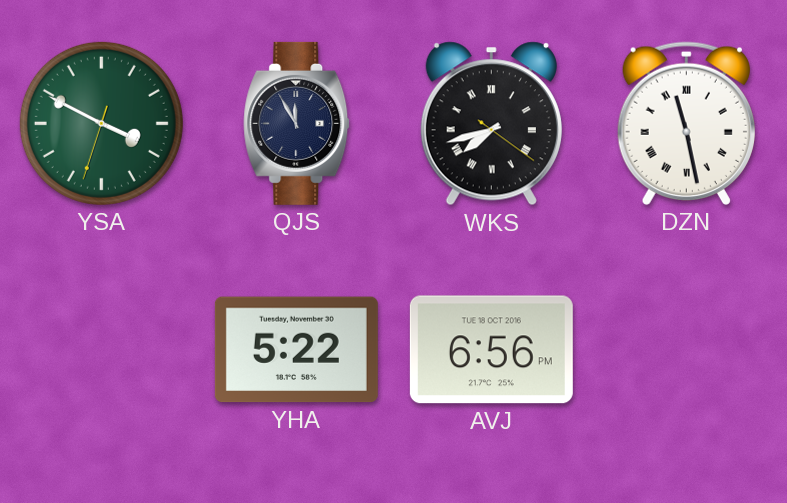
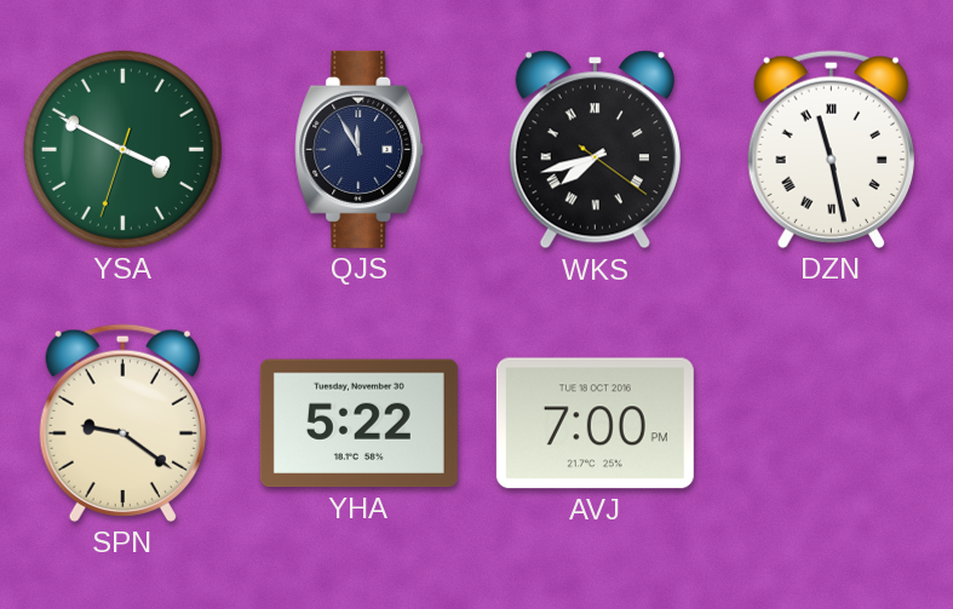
SPN: none -> 9:21
AVJ: 6:56 -> 7:00
